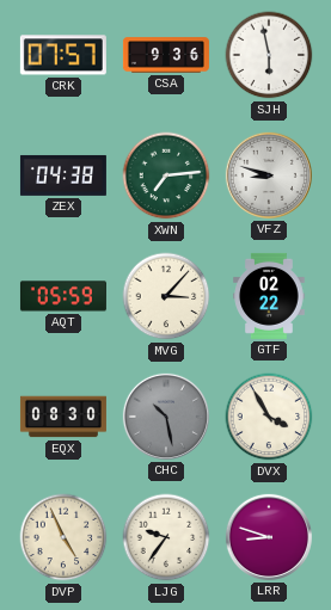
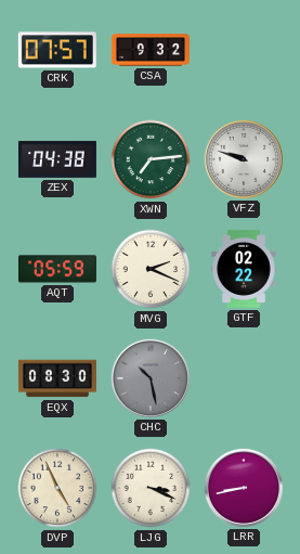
CSA: 9:36 -> 9:32
SJH: 5:58 -> none
VFZ: 8:48 -> 9:48
MVG: 3:07 -> 2:19
DVX: 3:55 -> none
LJG: 9:36 -> 3:19
LRR: 8:48 -> 8:43
